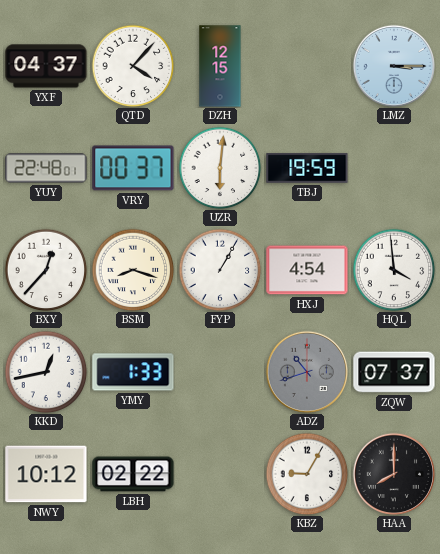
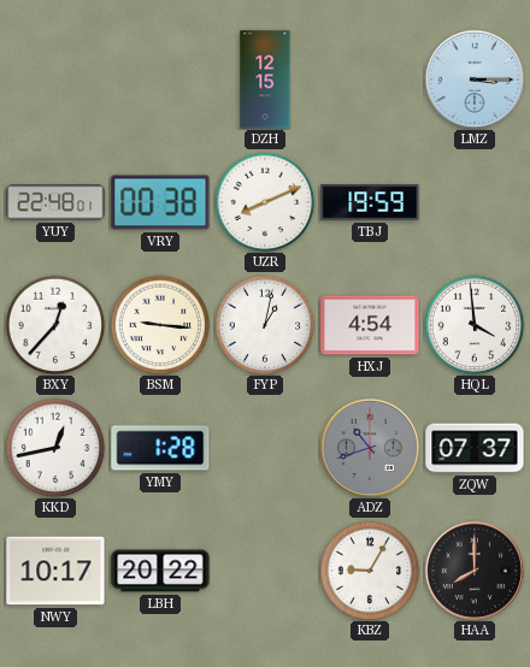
YXF: 04:37 -> none
QTD: 4:07 -> none
VRY: 00:37 -> 00:38
UZR: 6:01 -> 8:11
BSM: 8:18 -> 9:16
FYP: 1:05 -> 1:02
YMY: 1:33 -> 1:28
NWY: 10:12 -> 10:17
LBH: 02:22 -> 20:22
